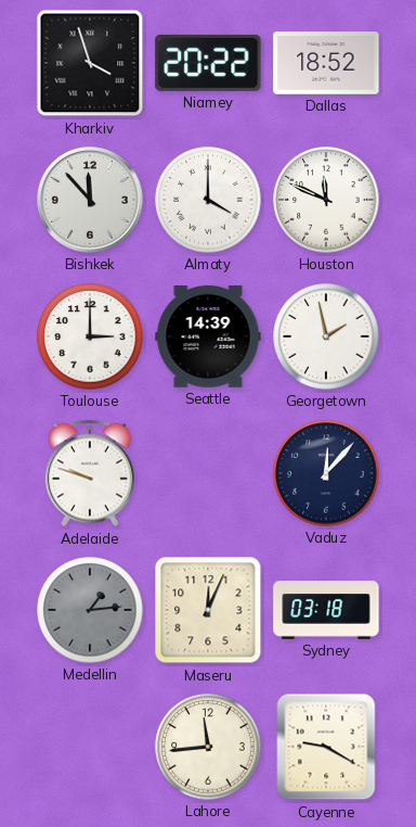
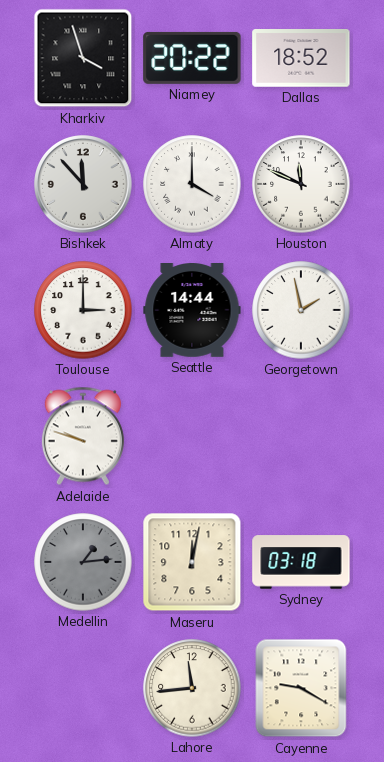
Seattle: 14:39 -> 14:44
Vaduz: 12:07 -> none
Maseru: 12:04 -> 12:02
